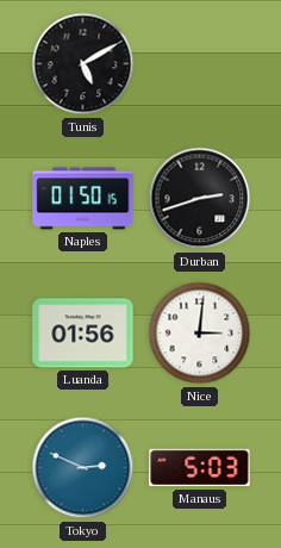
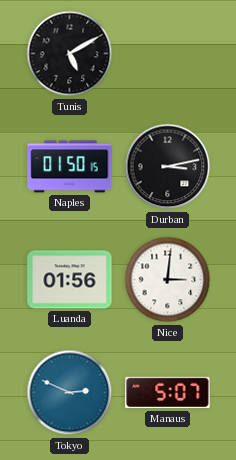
Durban: 2:42 -> 3:13
Manaus: 5:03 -> 5:07
